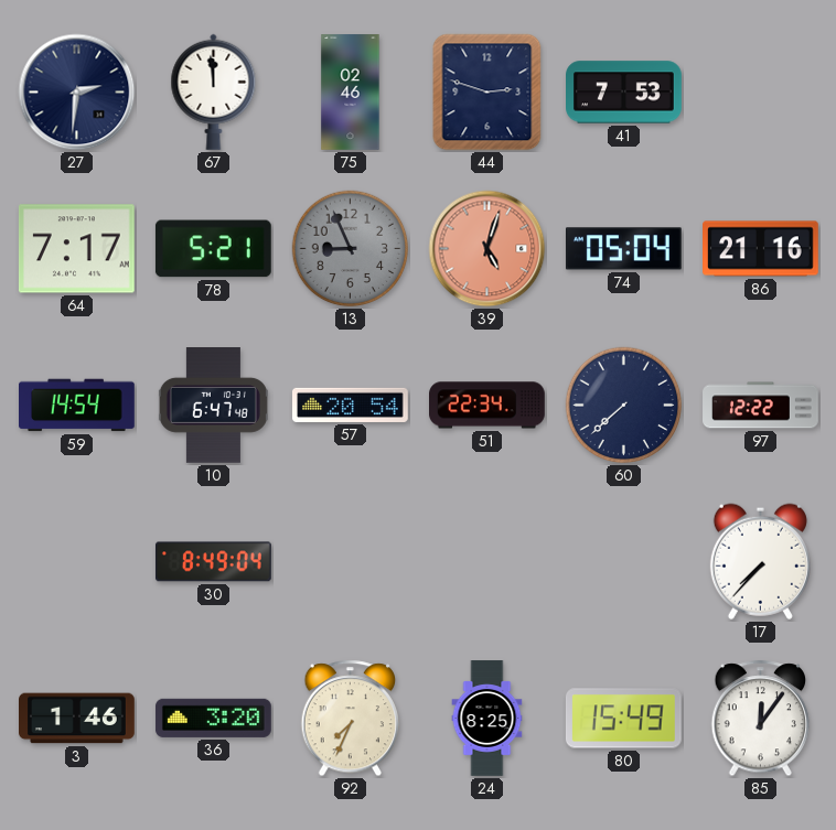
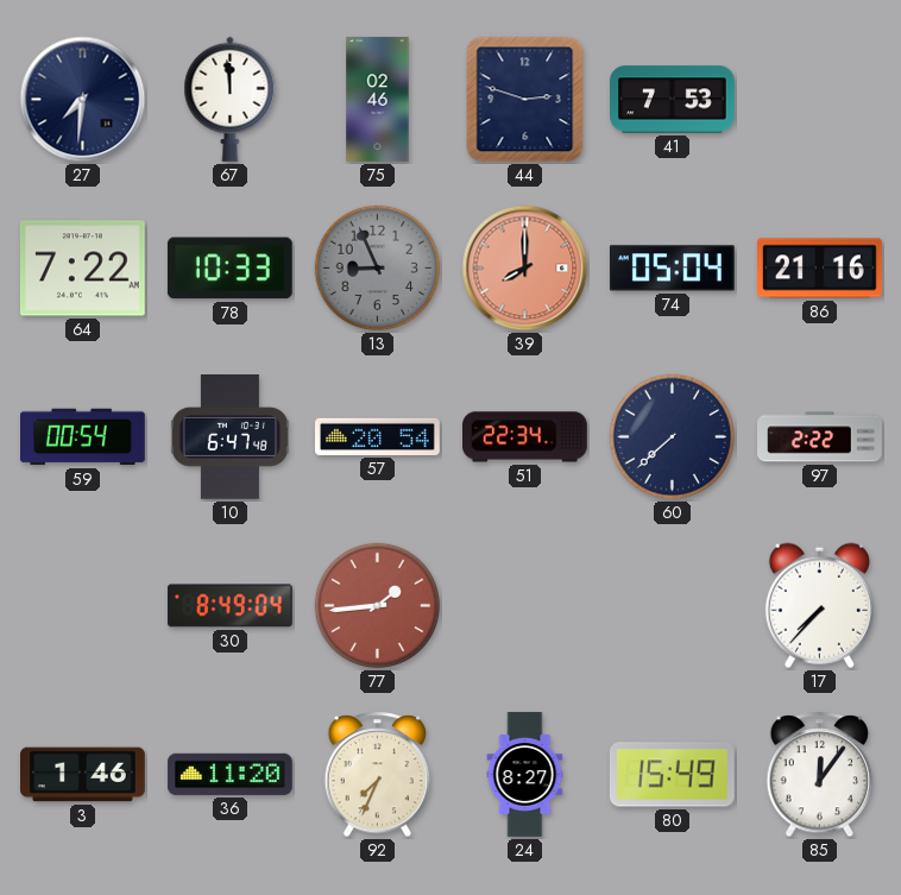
27: 2:31 -> 7:31
64: 7:17 -> 7:22
78: 5:21 -> 10:33
39: 5:03 -> 8:00
59: 14:54 -> 00:54
97: 12:22 -> 2:22
77: none -> 1:44
36: 3:20 -> 11:20
24: 8:25 -> 8:27
